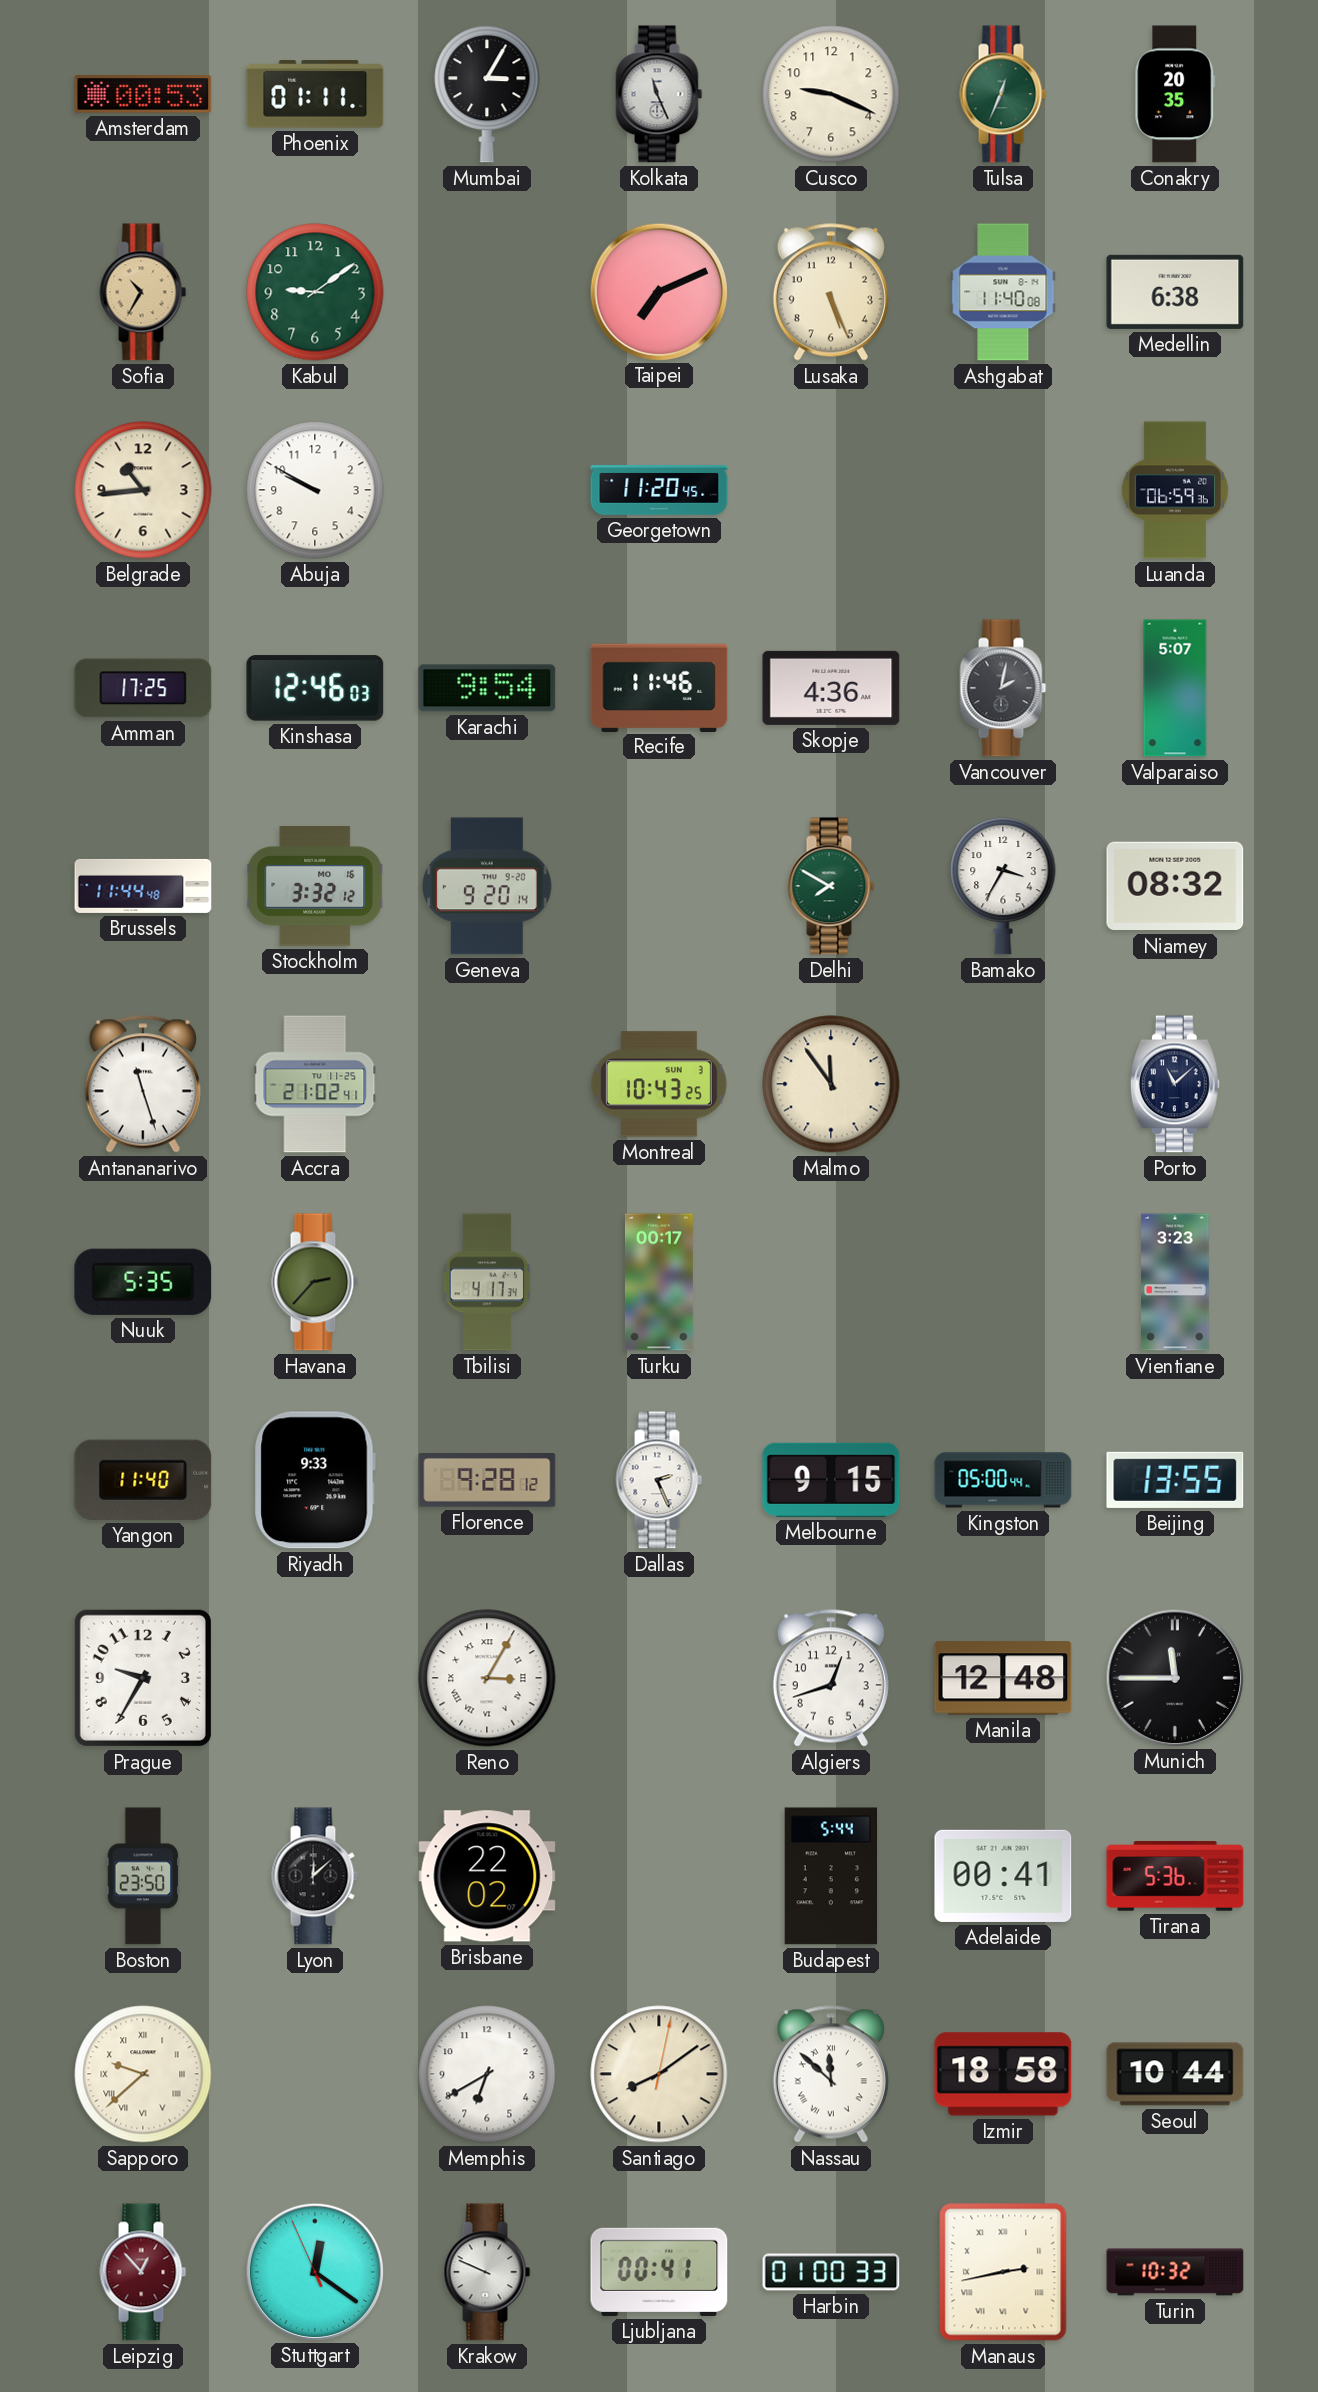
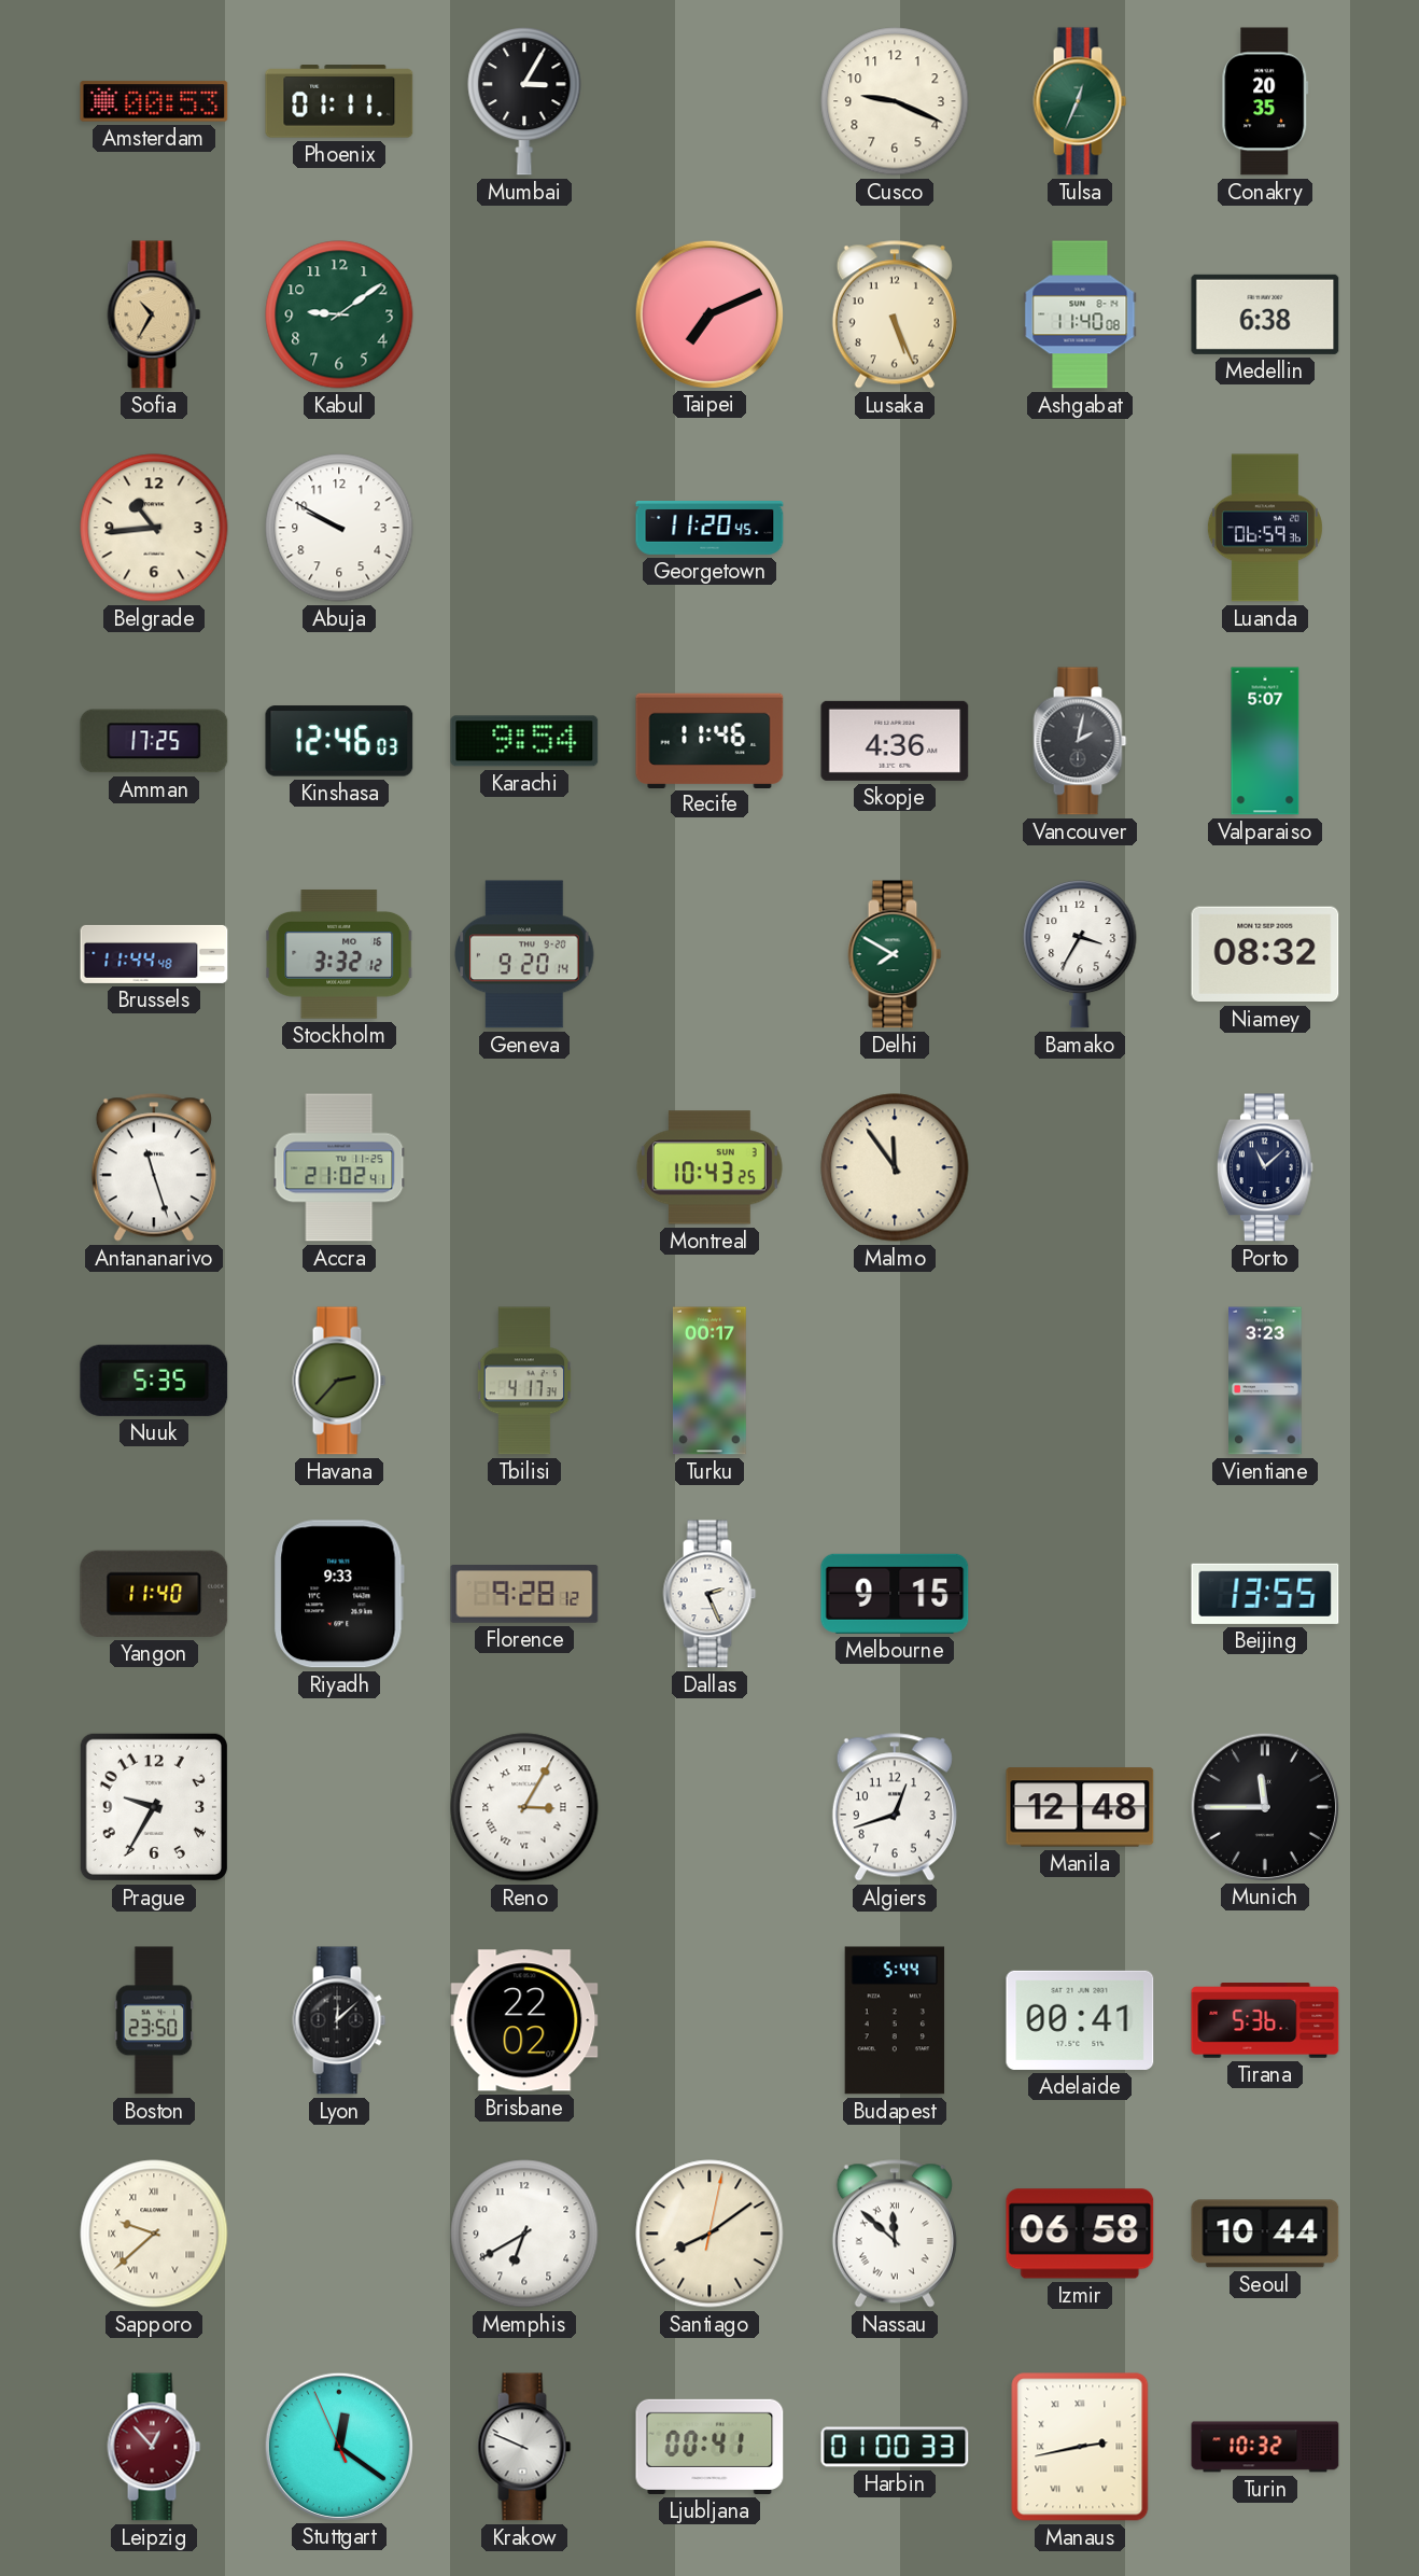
Kolkata: 11:26 -> none
Kingston: 05:00 -> none
Izmir: 18:58 -> 06:58
